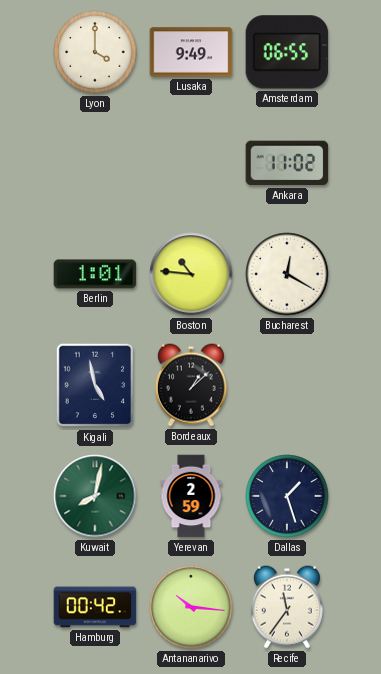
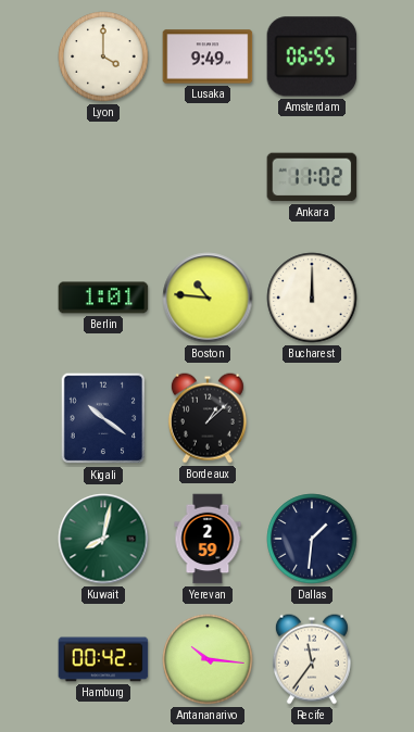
Bucharest: 12:20 -> 12:00
Kigali: 4:58 -> 10:21
Dallas: 1:27 -> 1:31
